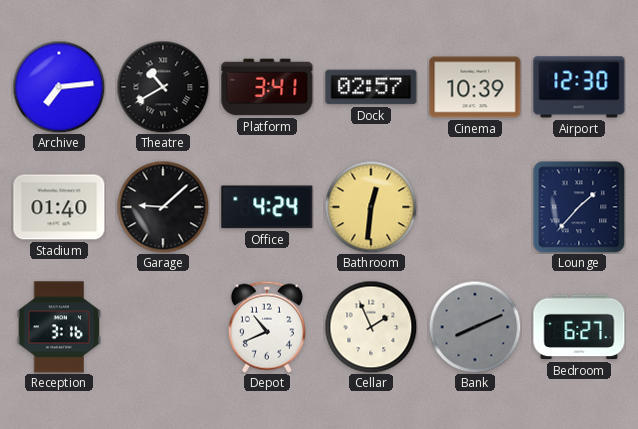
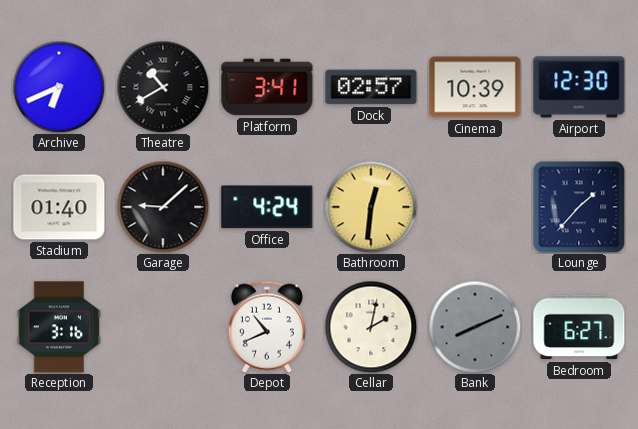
Archive: 7:14 -> 6:41
Cellar: 1:56 -> 2:02
